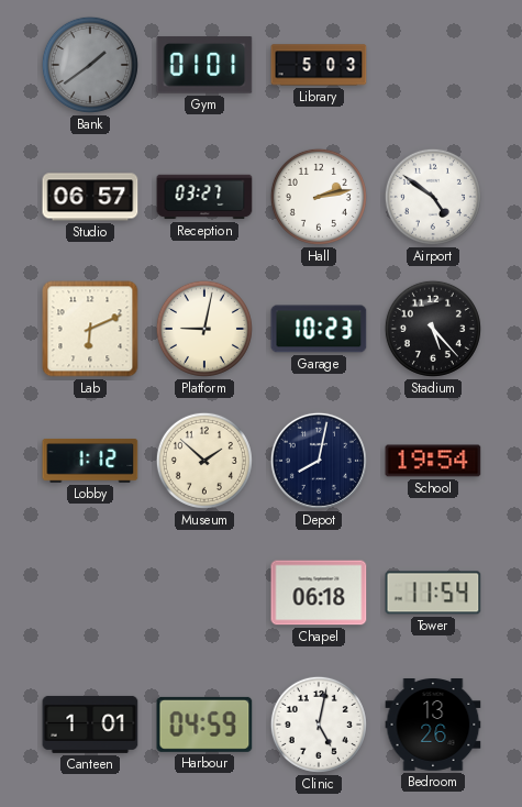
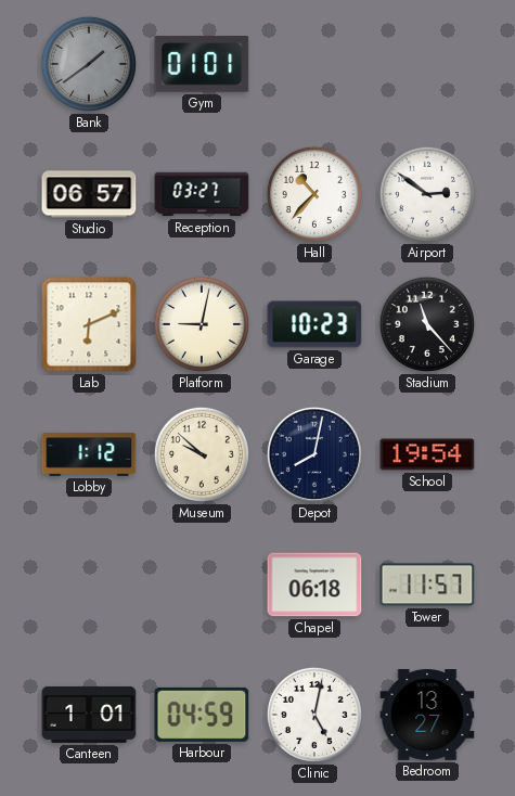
Library: 5:03 -> none
Hall: 2:13 -> 10:37
Airport: 4:51 -> 2:51
Stadium: 5:23 -> 11:23
Museum: 1:52 -> 9:52
Tower: 11:54 -> 11:57
Bedroom: 13:26 -> 13:27
